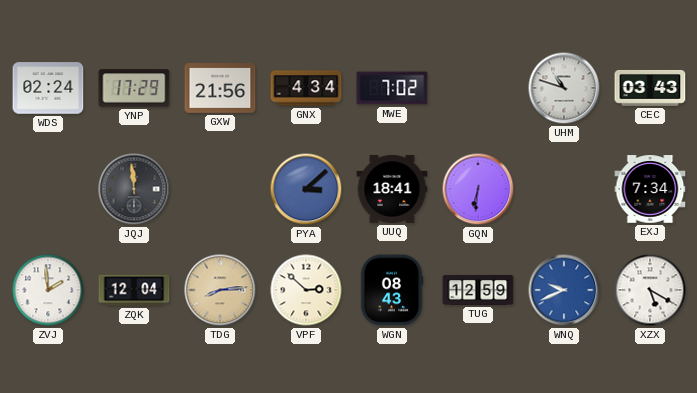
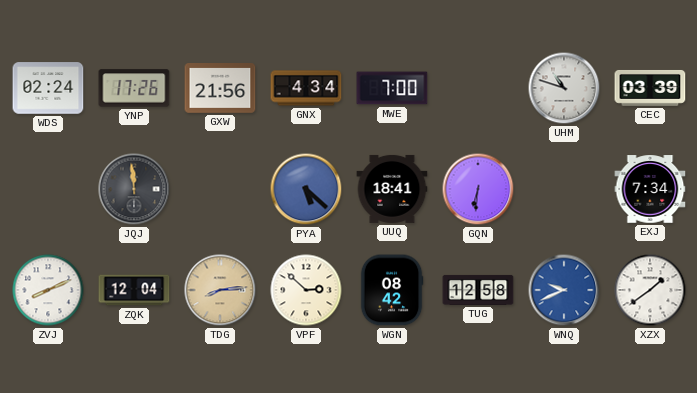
YNP: 17:29 -> 17:26
MWE: 7:02 -> 7:00
CEC: 03:43 -> 03:39
PYA: 3:08 -> 5:22
ZVJ: 1:59 -> 8:11
WGN: 08:43 -> 08:42
TUG: 12:59 -> 12:58
XZX: 5:20 -> 1:39
